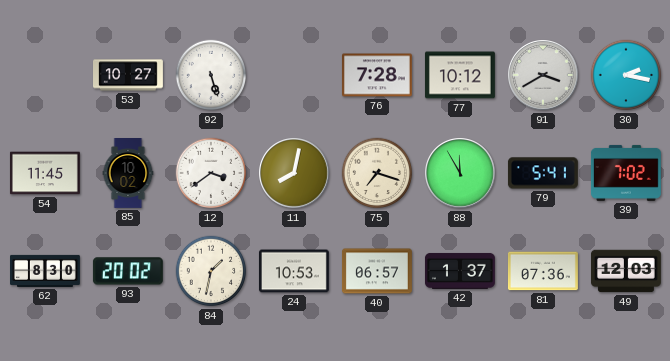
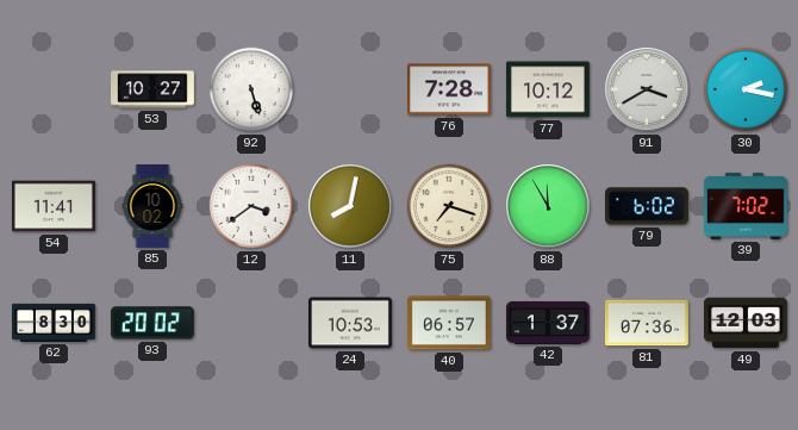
54: 11:45 -> 11:41
79: 5:41 -> 6:02
84: 1:32 -> none
